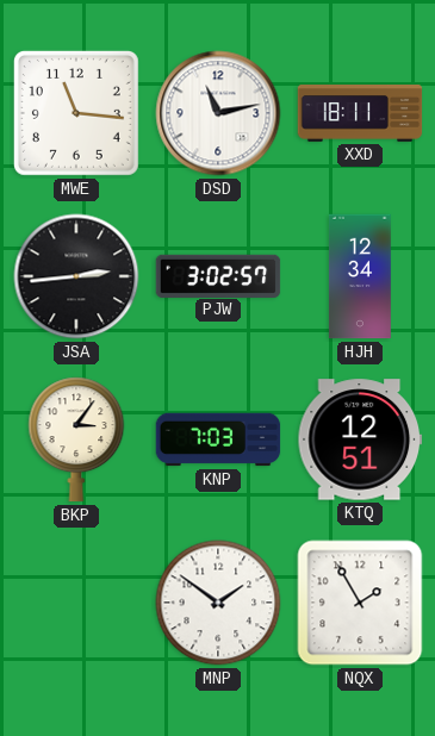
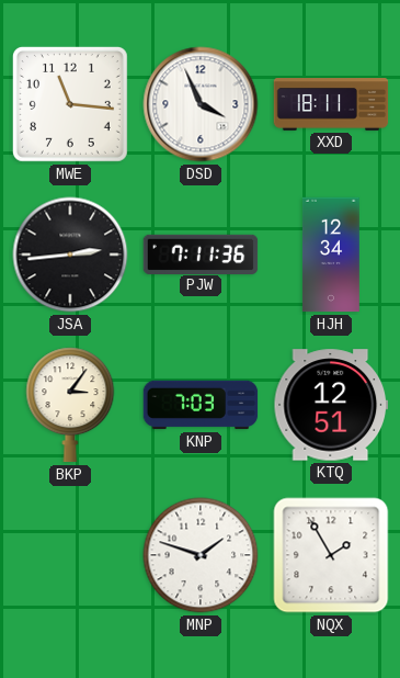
DSD: 11:13 -> 3:56
PJW: 3:02 -> 7:11
MNP: 1:51 -> 1:48
